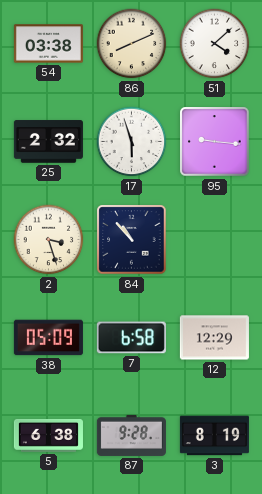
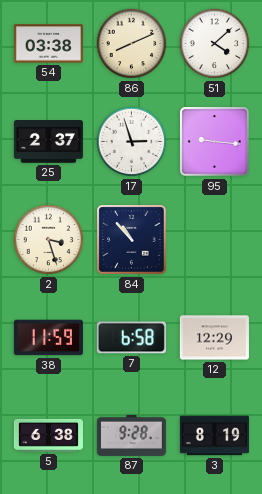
25: 2:32 -> 2:37
17: 5:57 -> 2:57
38: 05:09 -> 11:59
